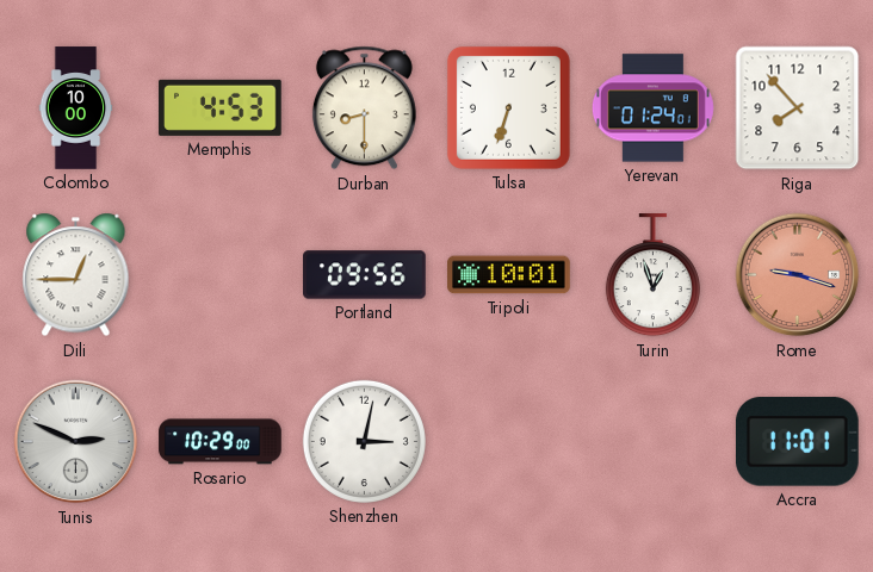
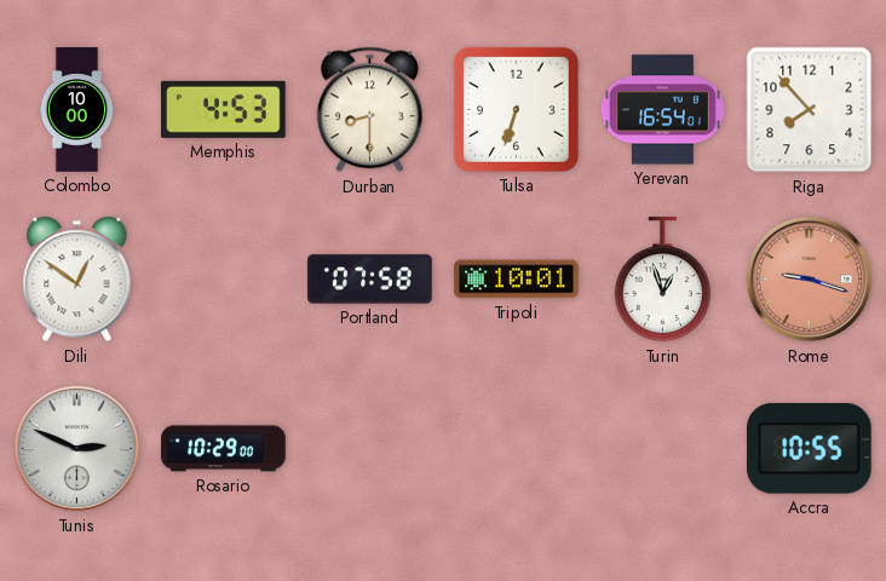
Yerevan: 01:24 -> 16:54
Dili: 12:45 -> 12:51
Portland: 09:56 -> 07:58
Shenzhen: 3:02 -> none
Accra: 11:01 -> 10:55
